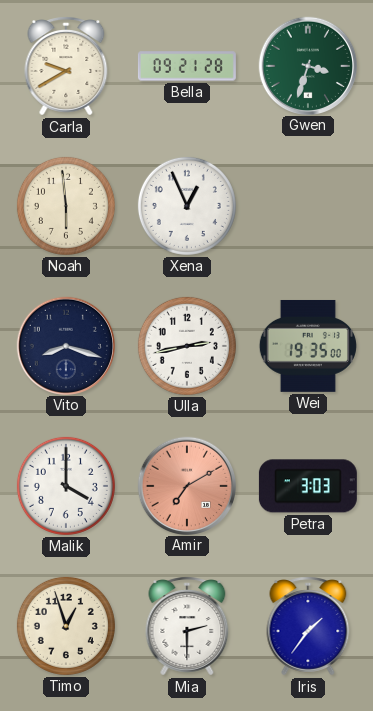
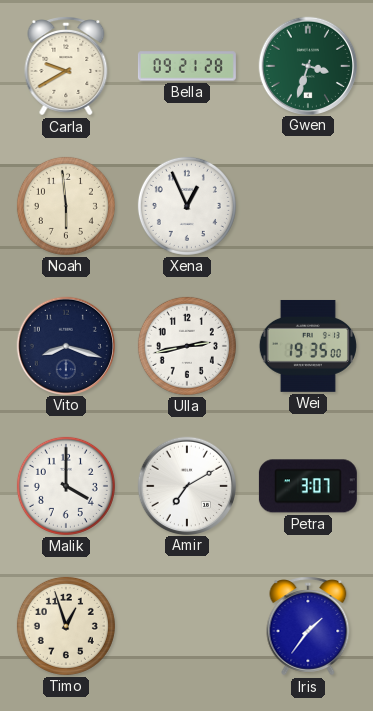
Amir dial: salmon -> white
Petra: 3:03 -> 3:07
Mia: 2:30 -> none
